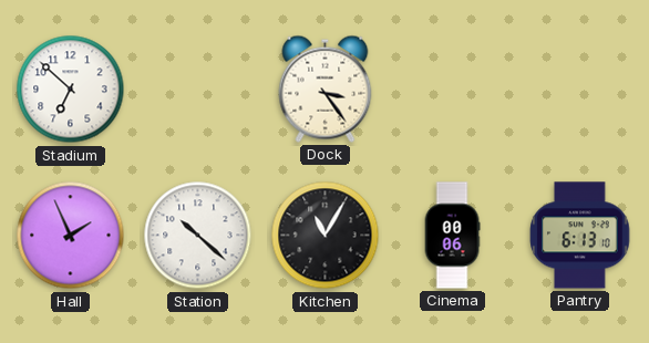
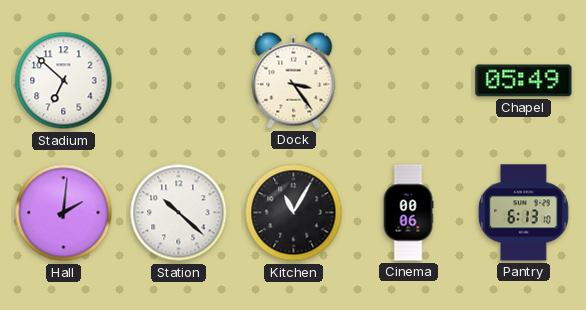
Chapel: none -> 05:49
Hall: 1:56 -> 2:01
